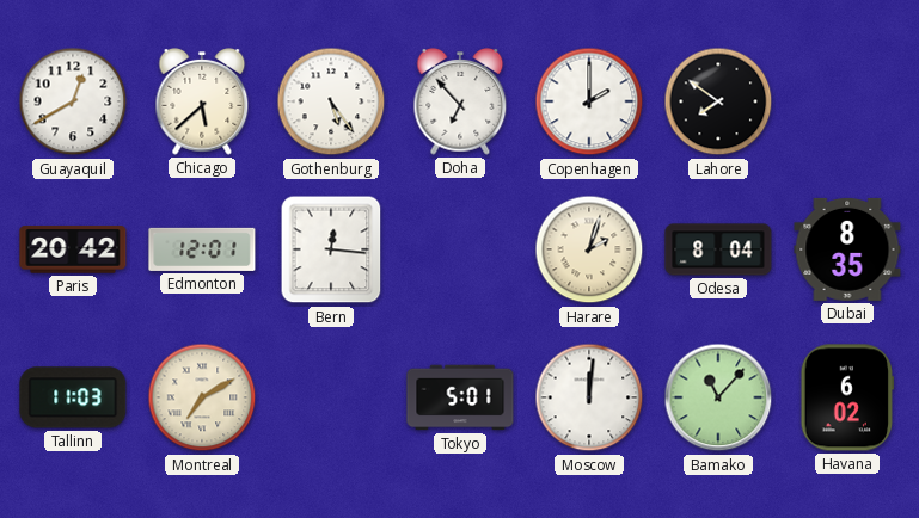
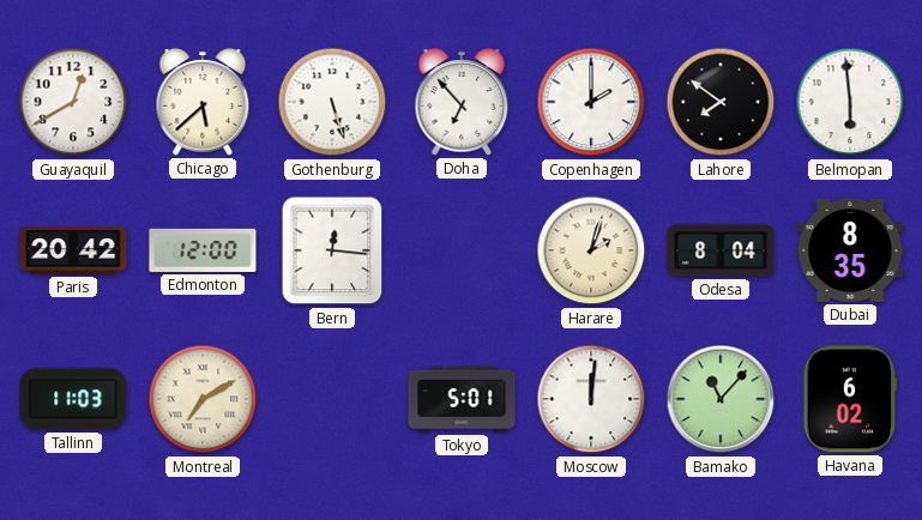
Gothenburg: 5:24 -> 5:27
Belmopan: none -> 5:59
Edmonton: 12:01 -> 12:00
